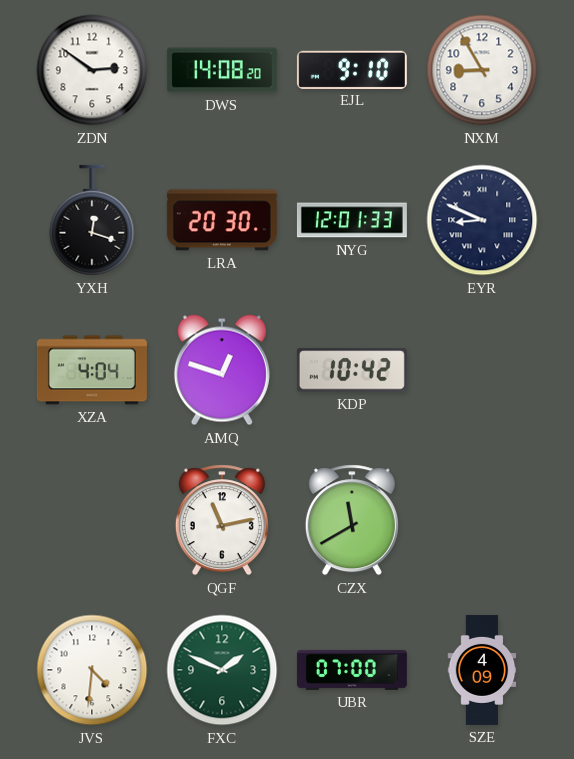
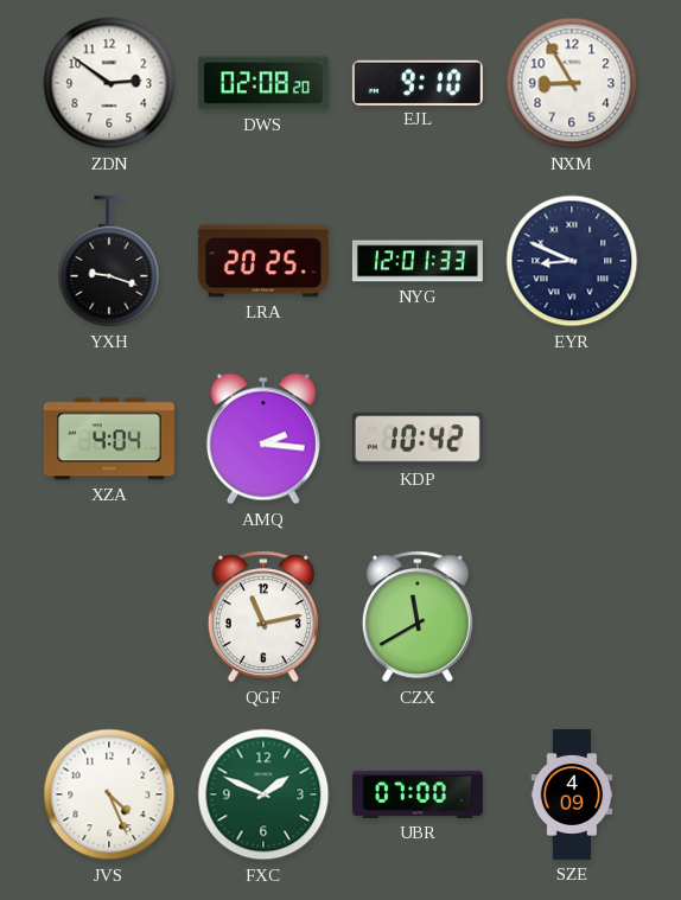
DWS: 14:08 -> 02:08
YXH: 12:18 -> 9:18
LRA: 20:30 -> 20:25
AMQ: 12:48 -> 2:16
JVS: 4:31 -> 4:26
